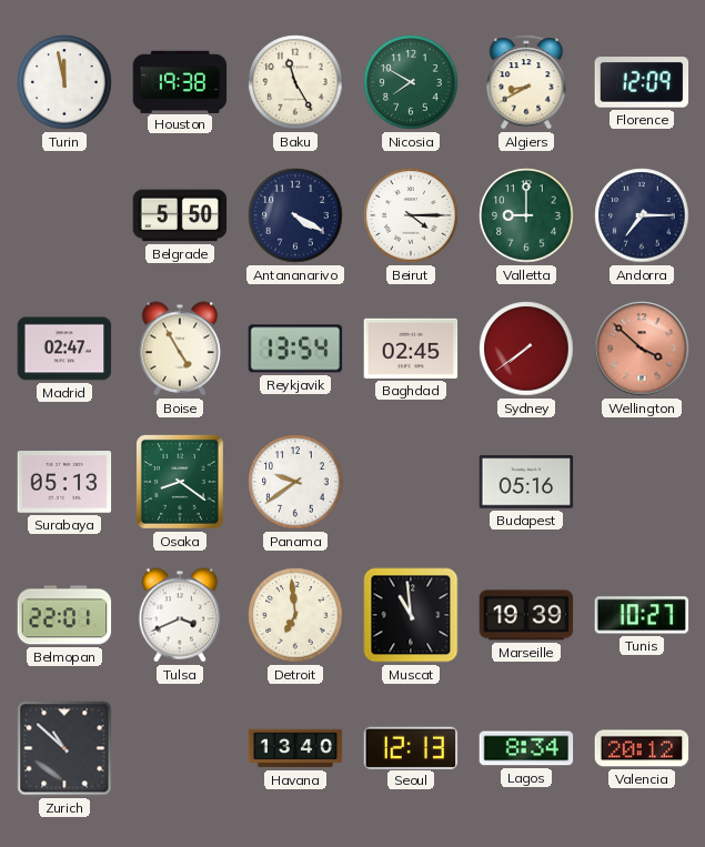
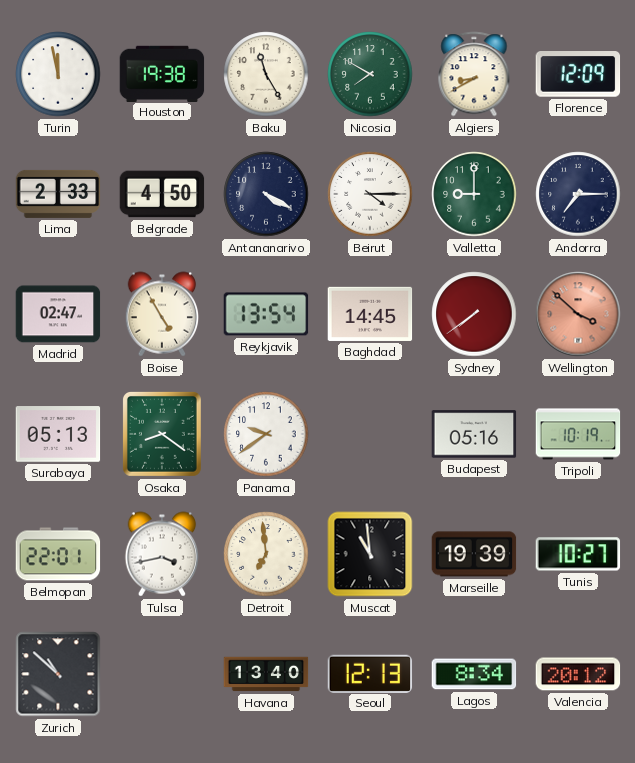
Lima: none -> 2:33
Belgrade: 5:50 -> 4:50
Baghdad: 02:45 -> 14:45
Tripoli: none -> 10:19
Tulsa: 3:41 -> 3:43
